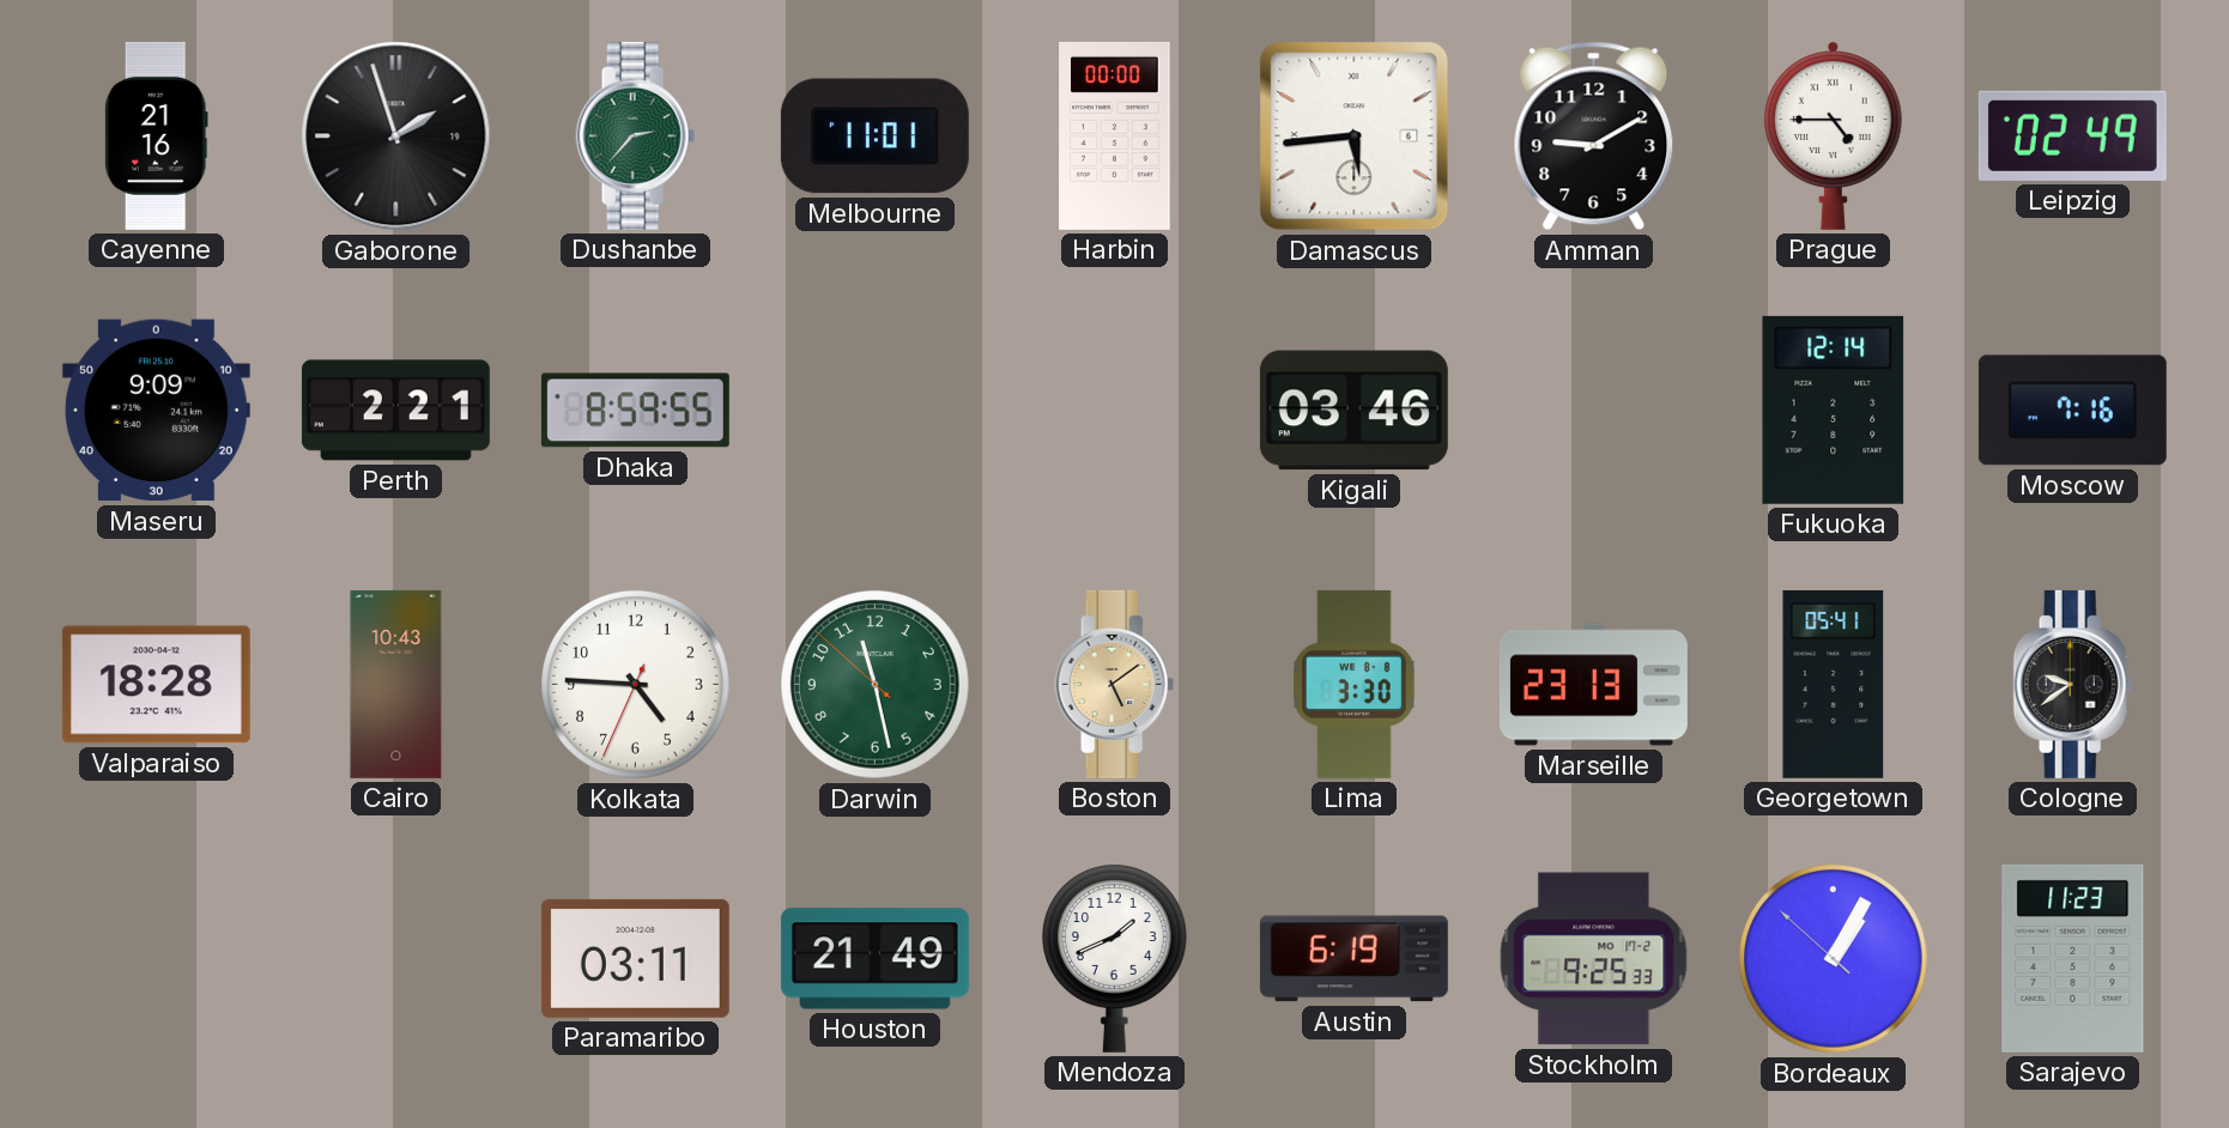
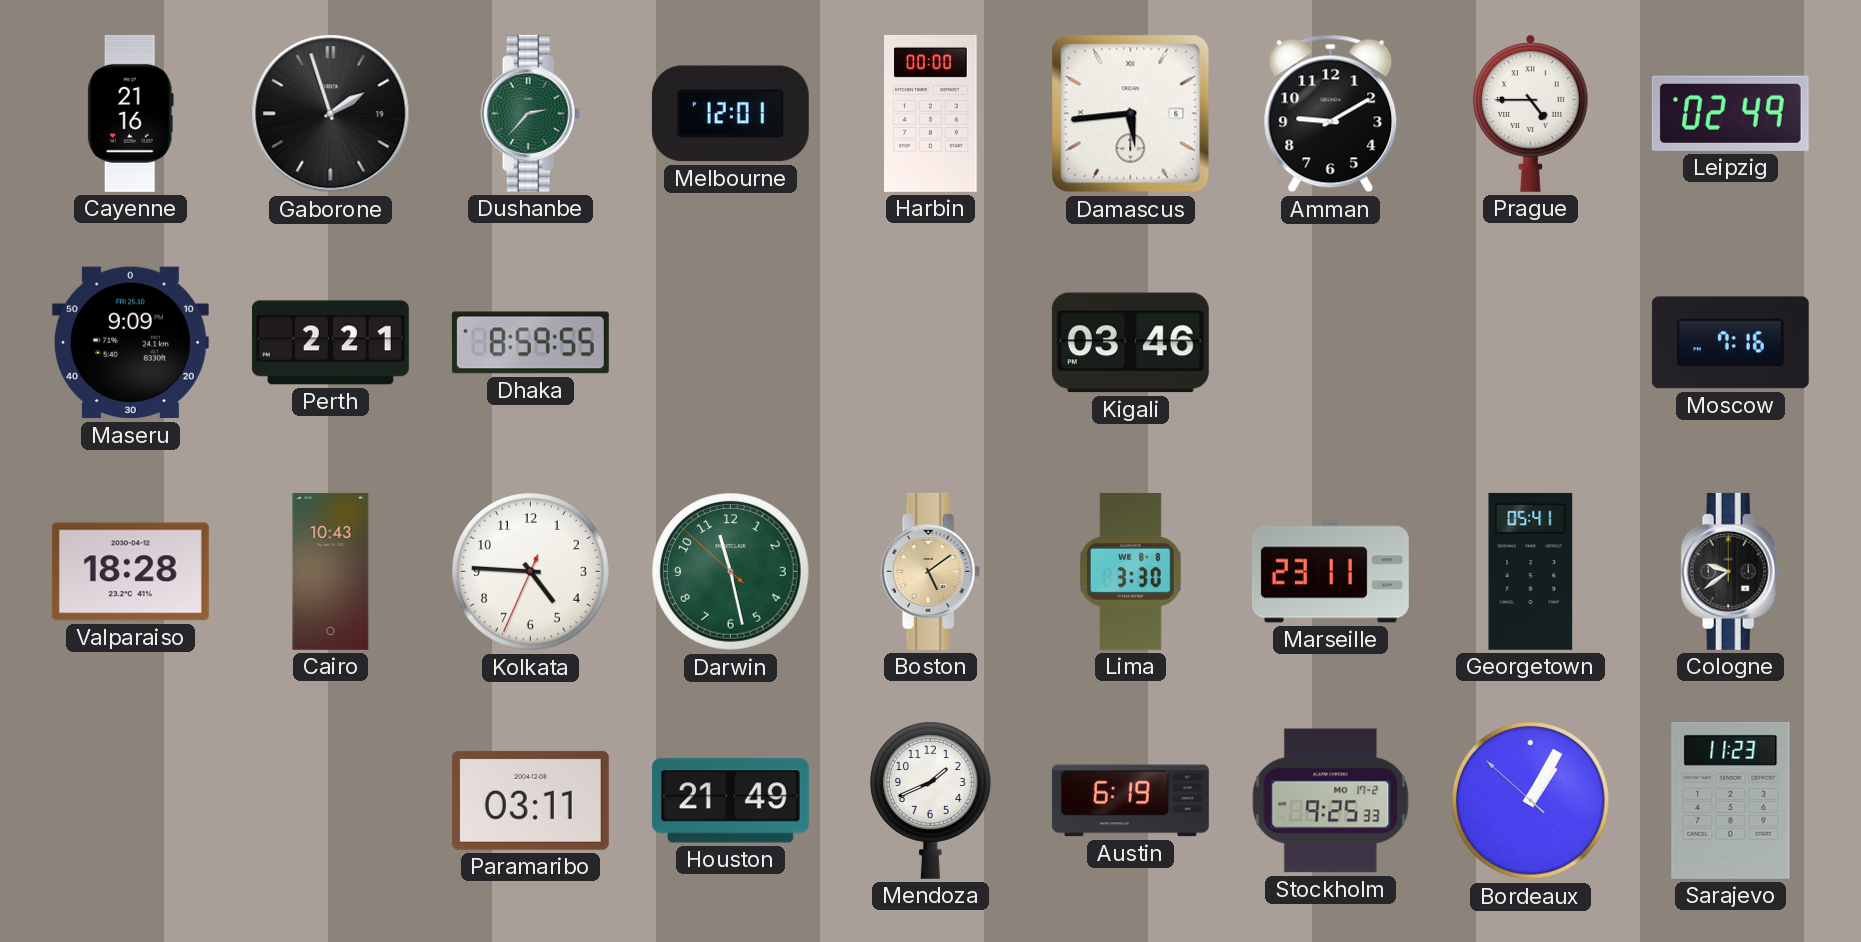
Melbourne: 11:01 -> 12:01
Fukuoka: 12:14 -> none
Marseille: 23:13 -> 23:11
